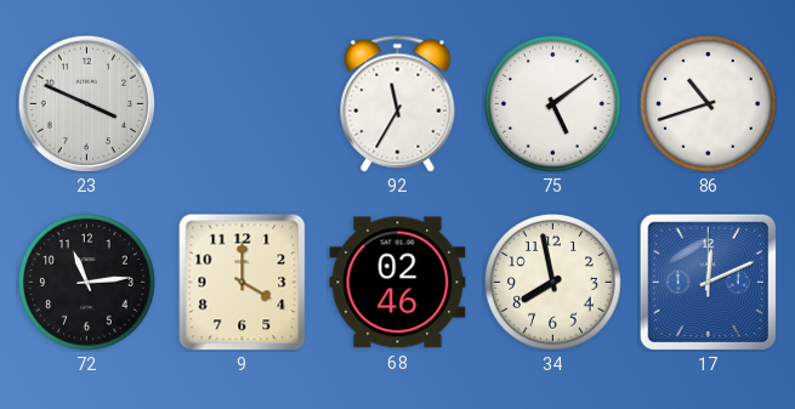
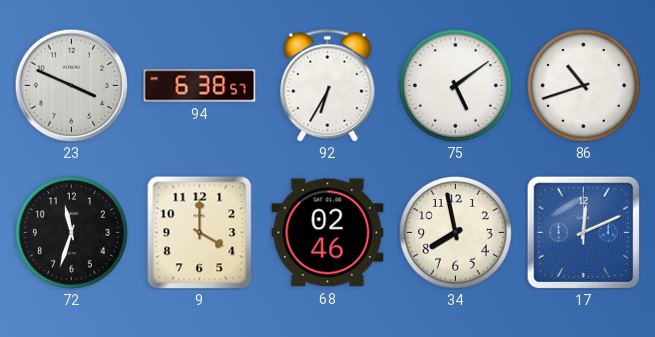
94: none -> 6:38
92: 11:35 -> 6:35
72: 11:14 -> 11:33
